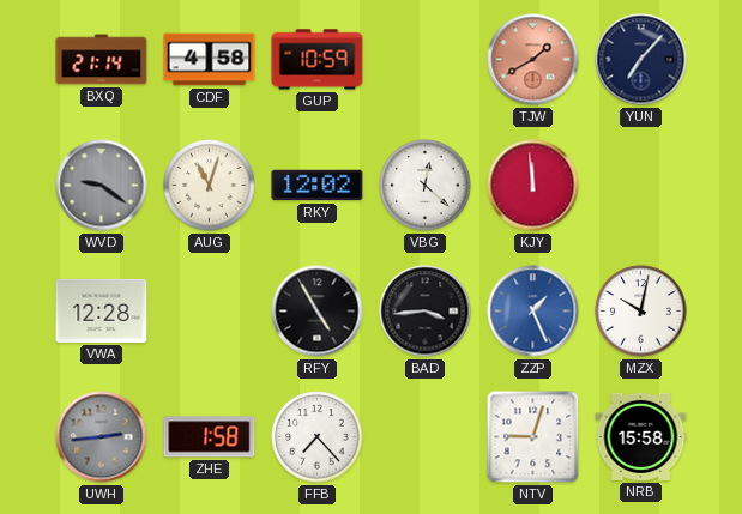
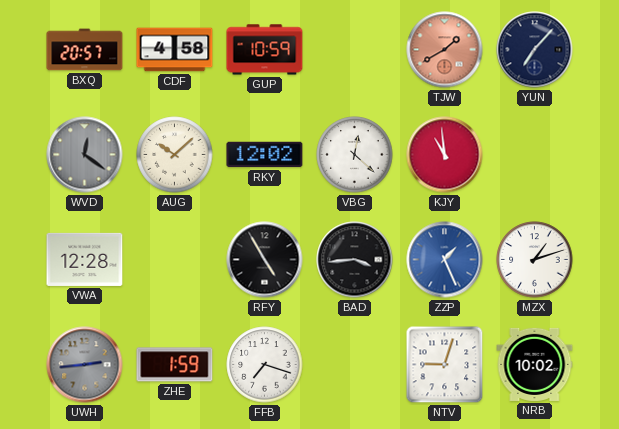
BXQ: 21:14 -> 20:57
WVD: 9:21 -> 12:21
AUG: 11:03 -> 10:08
KJY: 11:59 -> 10:59
MZX: 10:02 -> 1:12
ZHE: 1:58 -> 1:59
FFB: 7:23 -> 7:18
NRB: 15:58 -> 10:02
